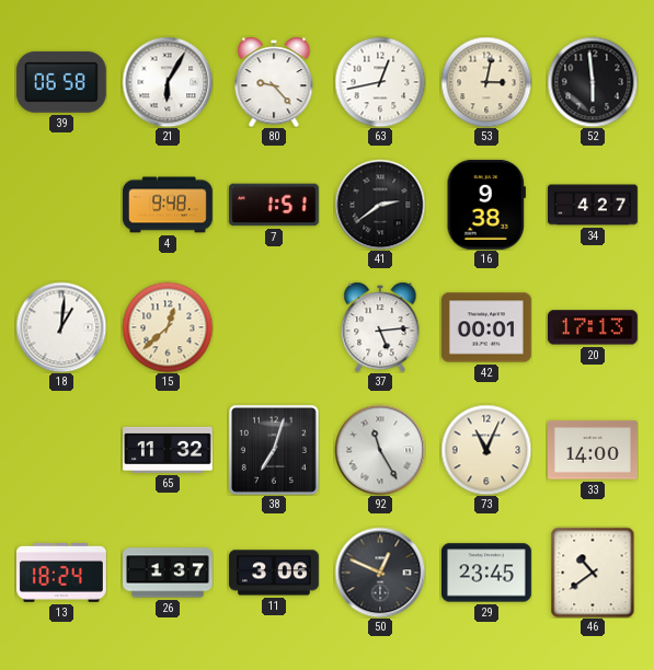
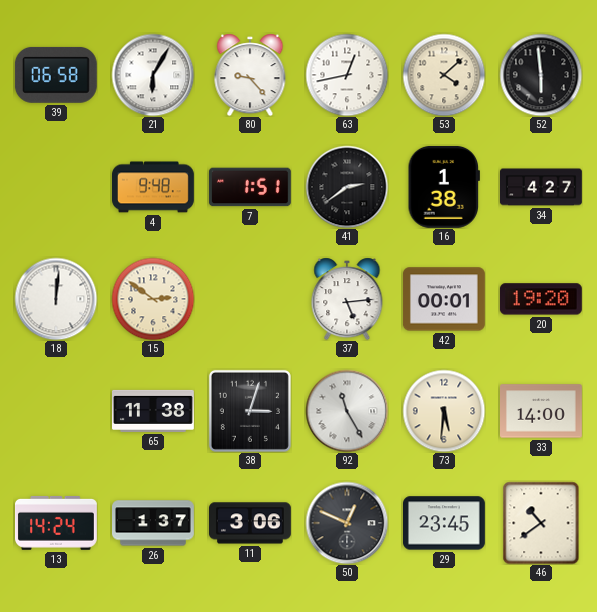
53: 3:02 -> 4:08
16: 9:38 -> 1:38
18: 1:01 -> 12:01
15: 12:38 -> 2:51
20: 17:13 -> 19:20
65: 11:32 -> 11:38
38: 7:03 -> 3:03
73: 11:04 -> 5:31
13: 18:24 -> 14:24
